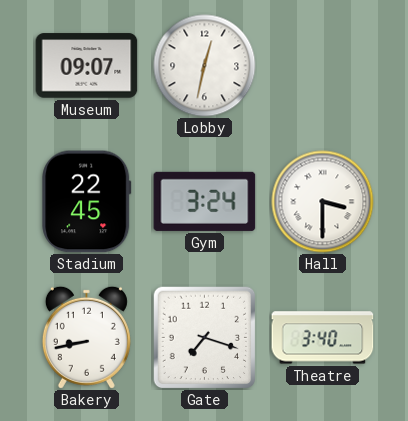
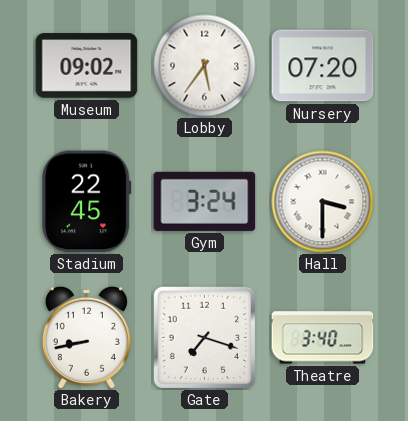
Museum: 09:07 -> 09:02
Lobby: 12:32 -> 5:36
Nursery: none -> 07:20
